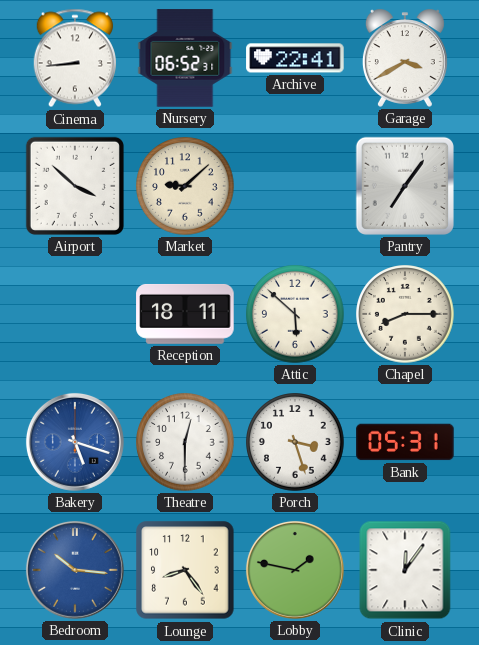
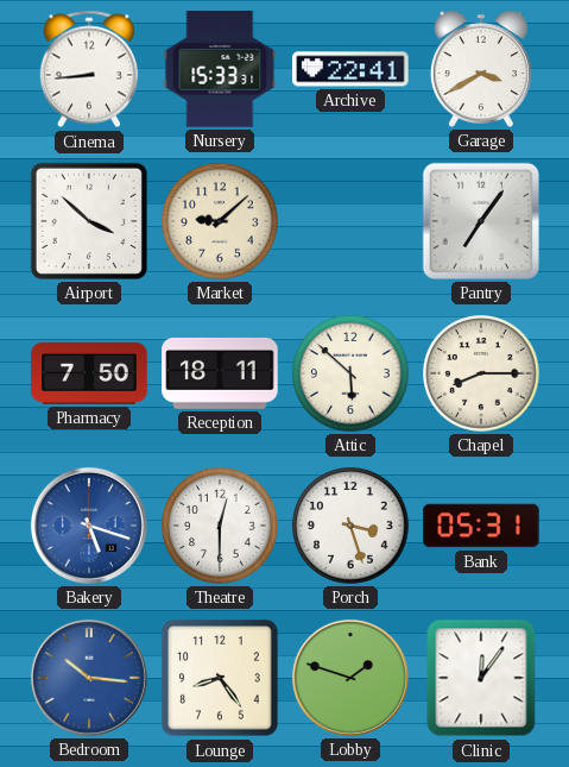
Nursery: 06:52 -> 15:33
Pharmacy: none -> 7:50
Lobby: 1:47 -> 1:48
